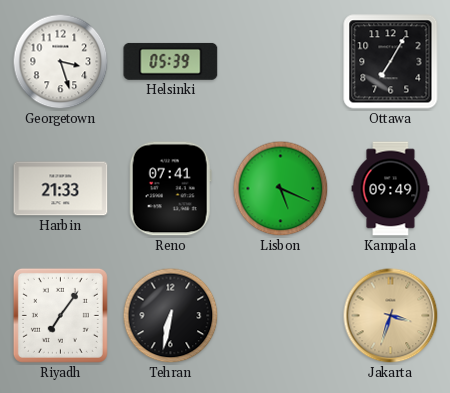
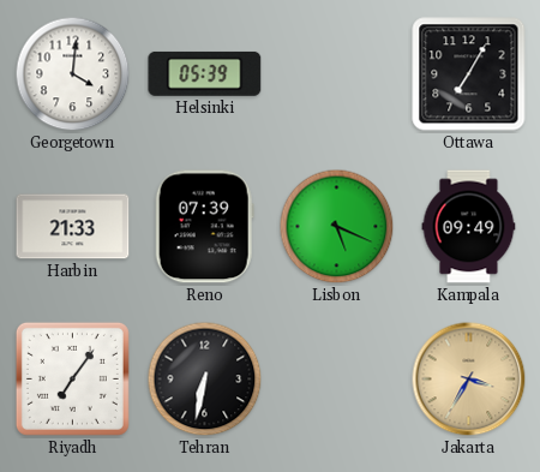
Georgetown: 3:27 -> 4:01
Reno: 07:41 -> 07:39
Jakarta: 3:33 -> 3:35
